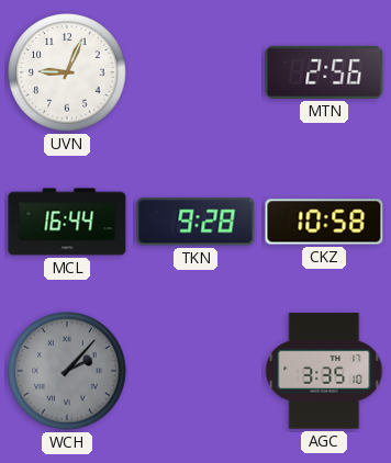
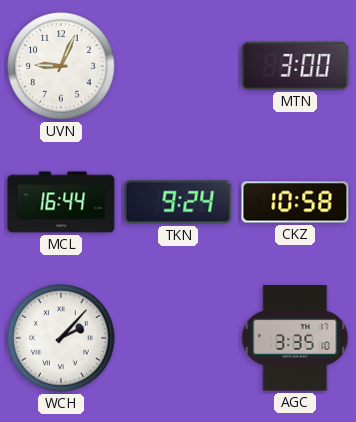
MTN: 2:56 -> 3:00
TKN: 9:28 -> 9:24
WCH dial: grey -> white
